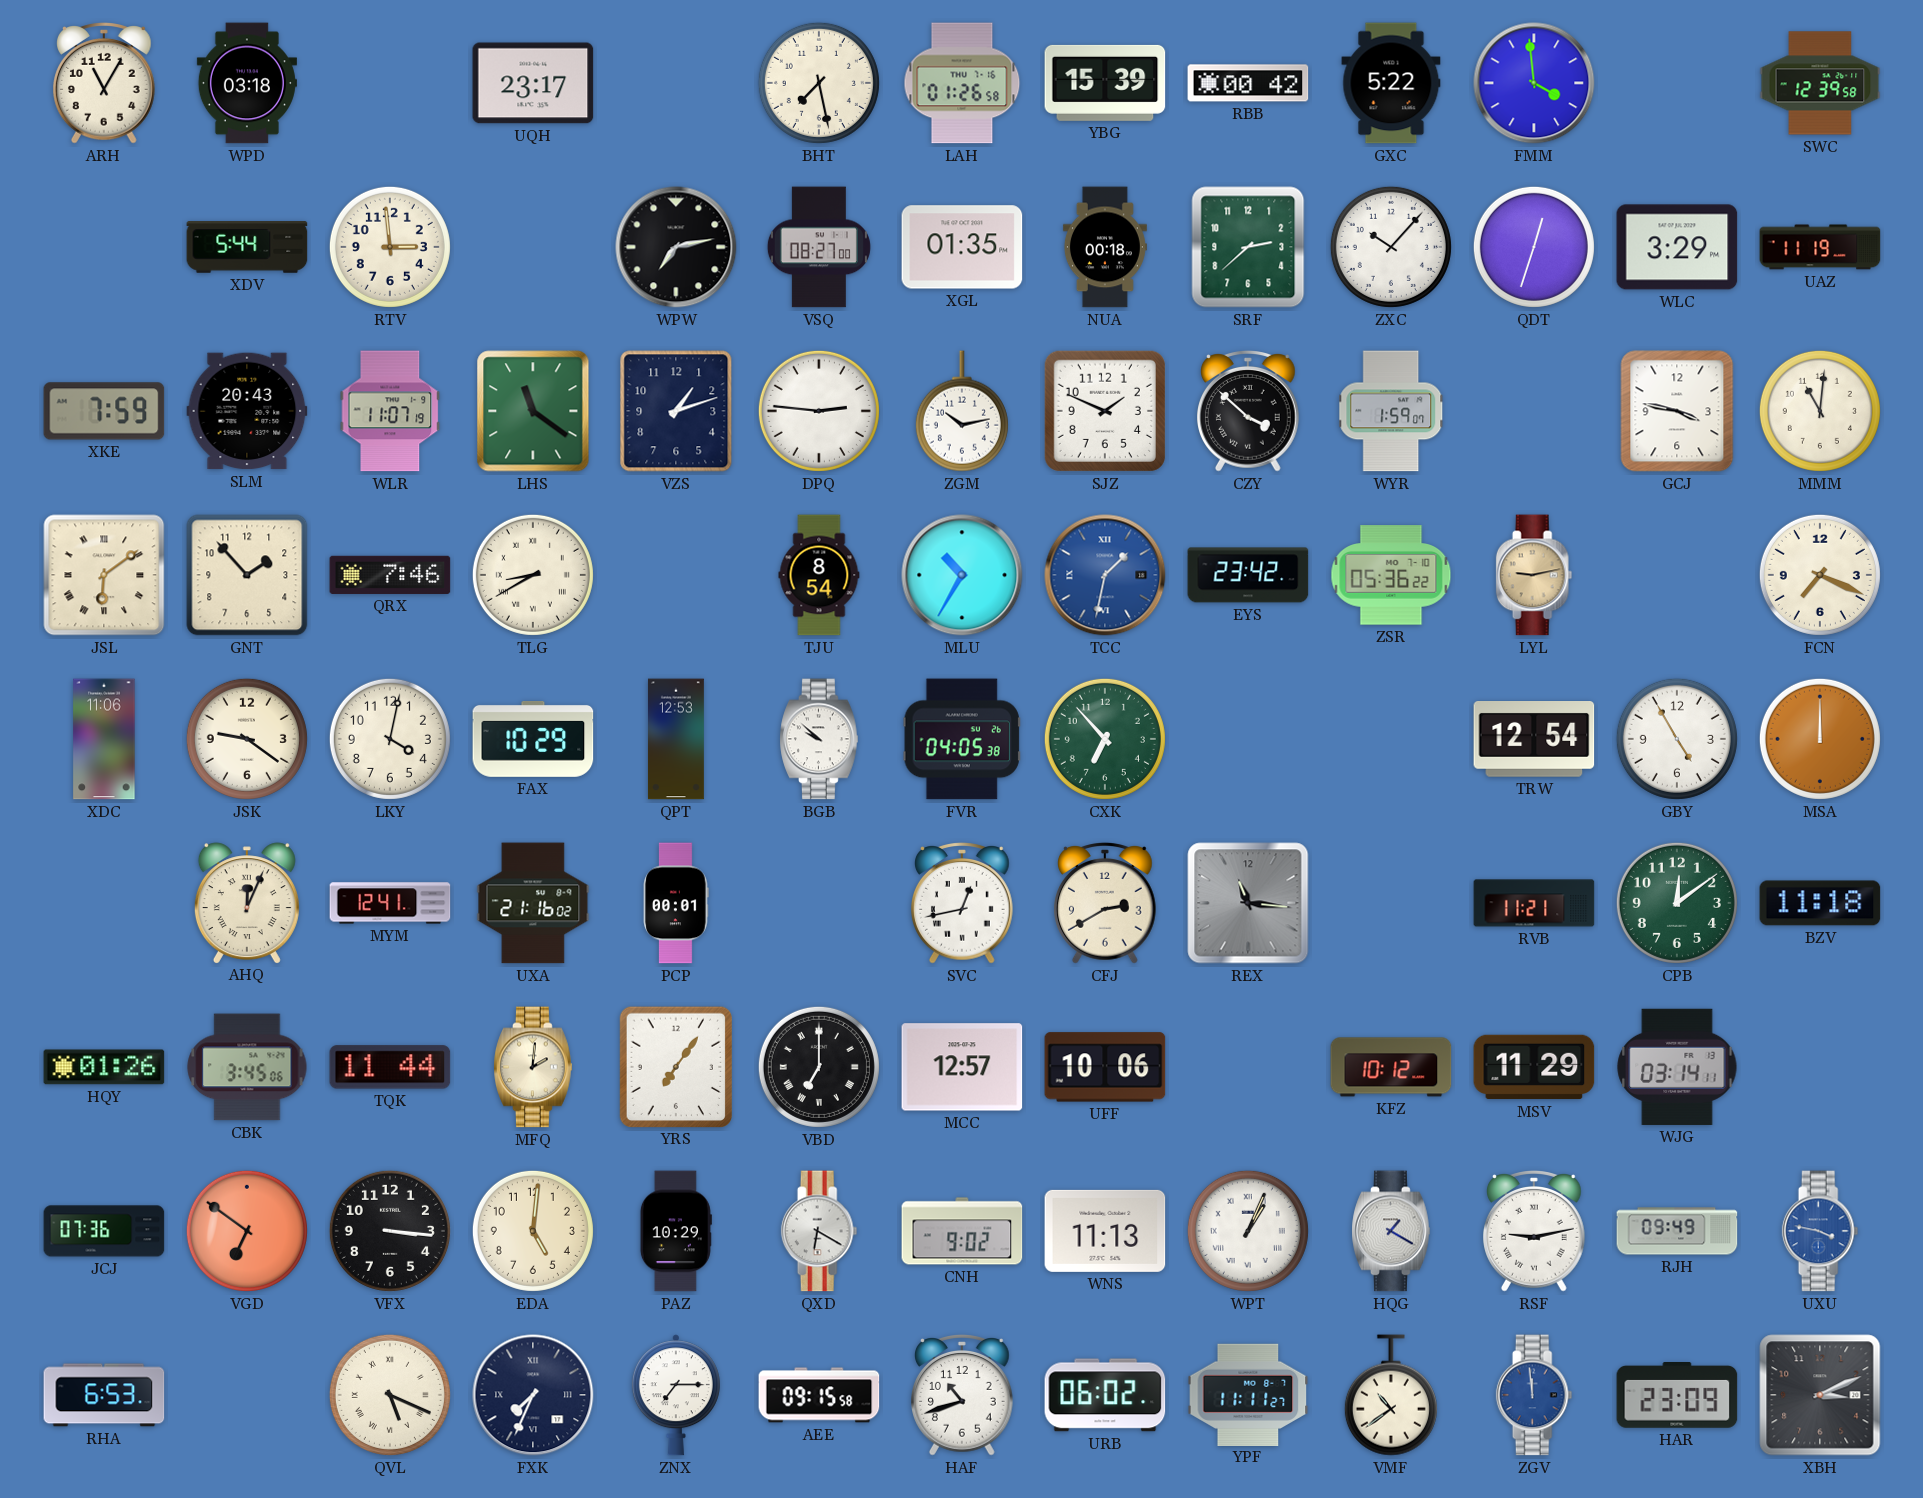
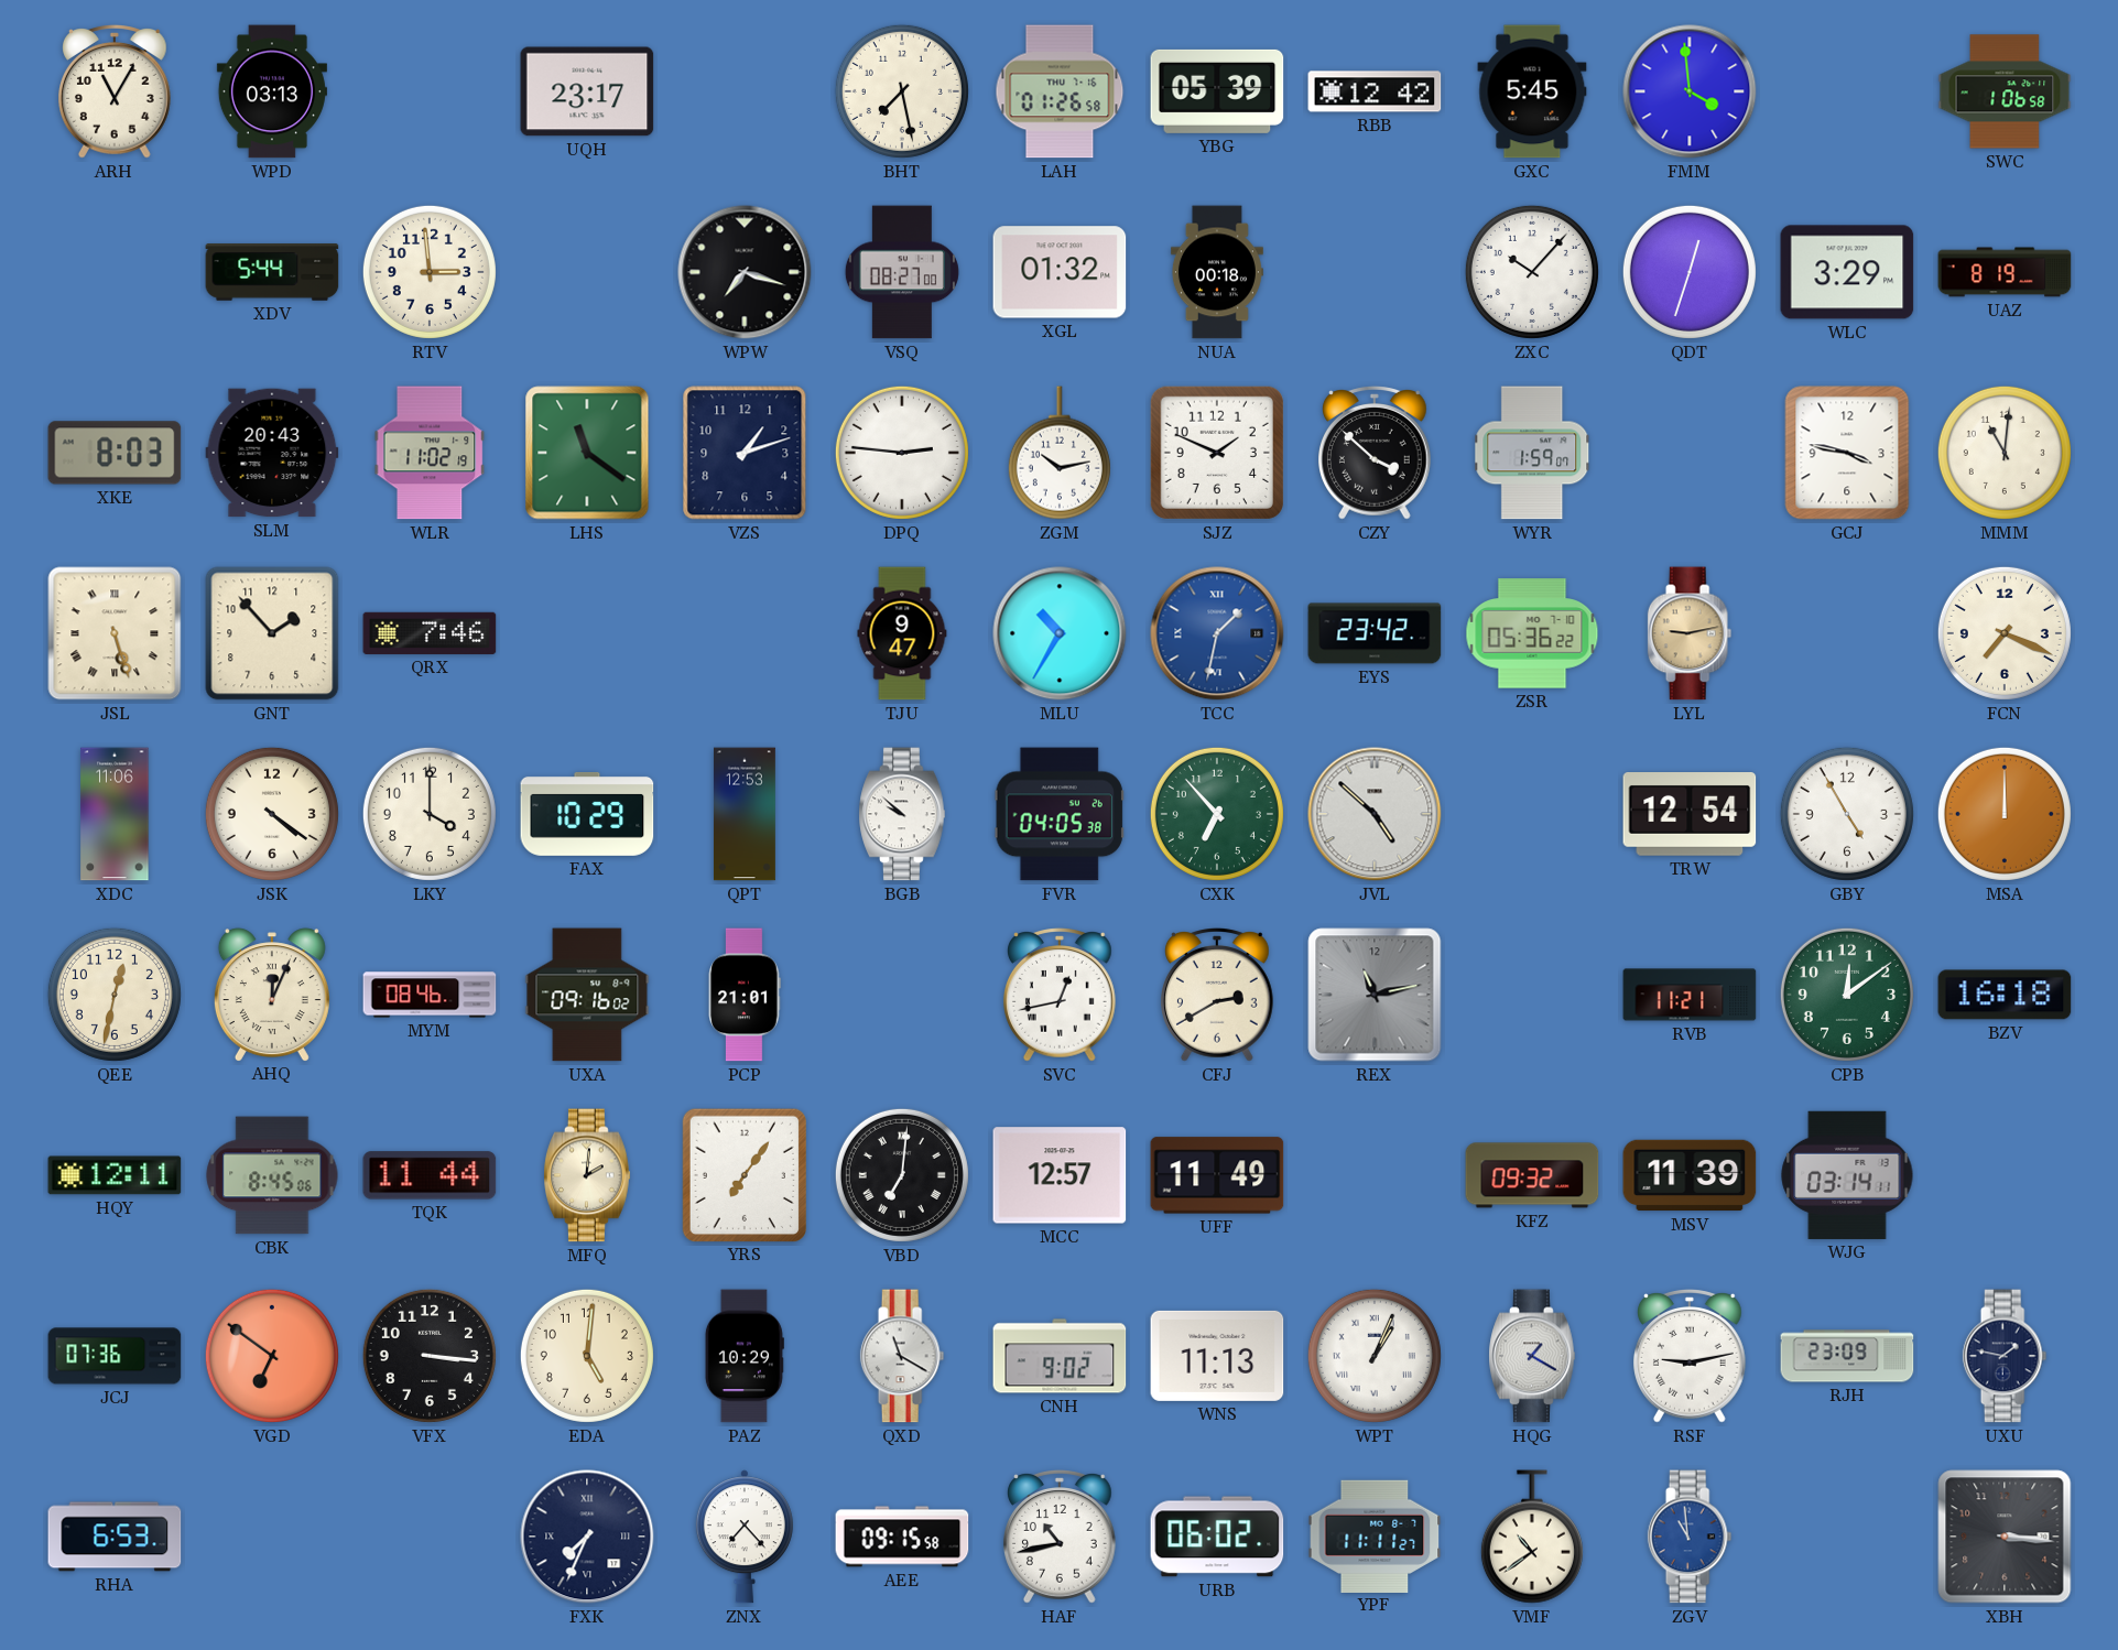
WPD: 03:18 -> 03:13
YBG: 15:39 -> 05:39
RBB: 00:42 -> 12:42
GXC: 5:22 -> 5:45
SWC: 12:39 -> 1:06
WPW: 7:13 -> 7:18
XGL: 01:35 -> 01:32
SRF: 2:38 -> none
UAZ: 11:19 -> 8:19
XKE: 7:59 -> 8:03
WLR: 11:07 -> 11:02
JSL: 6:09 -> 5:27
TLG: 8:40 -> none
TJU: 8:54 -> 9:47
JSK: 9:21 -> 4:21
LKY: 4:02 -> 4:00
JVL: none -> 4:52
QEE: none -> 12:32
MYM: 12:41 -> 08:46
UXA: 21:16 -> 09:16
PCP: 00:01 -> 21:01
REX: 11:16 -> 11:13
BZV: 11:18 -> 16:18
HQY: 01:26 -> 12:11
CBK: 3:45 -> 8:45
VBD: 7:00 -> 7:01
UFF: 10:06 -> 11:49
KFZ: 10:12 -> 09:32
MSV: 11:29 -> 11:39
QXD: 6:20 -> 11:20
RJH: 09:49 -> 23:09
UXU: 3:47 -> 1:47
UXU dial: blue -> navy
QVL: 5:19 -> none
ZNX: 7:15 -> 7:23
HAF: 10:42 -> 10:43
ZGV: 11:59 -> 10:59
HAR: 23:09 -> none
XBH: 3:11 -> 3:16
